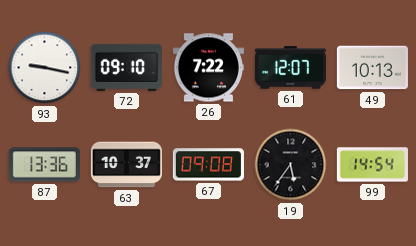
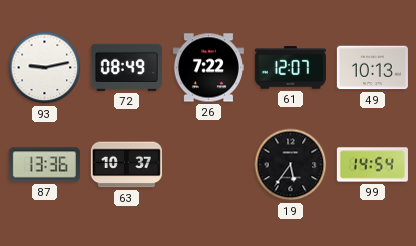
93: 9:17 -> 9:13
72: 09:10 -> 08:49
67: 09:08 -> none
